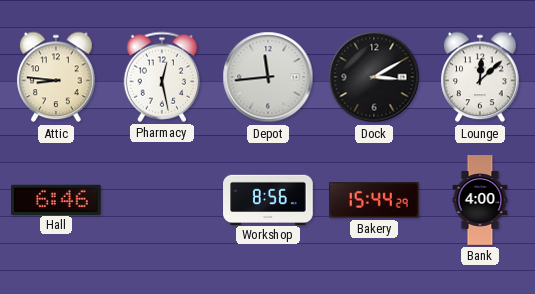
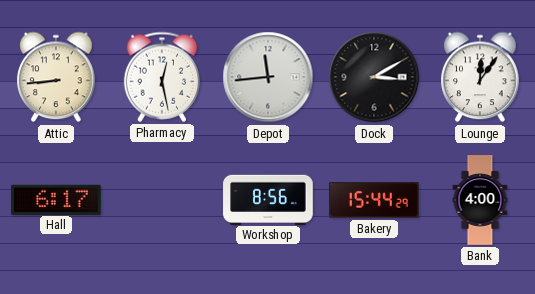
Attic: 8:46 -> 8:44
Lounge: 12:08 -> 12:06
Hall: 6:46 -> 6:17
